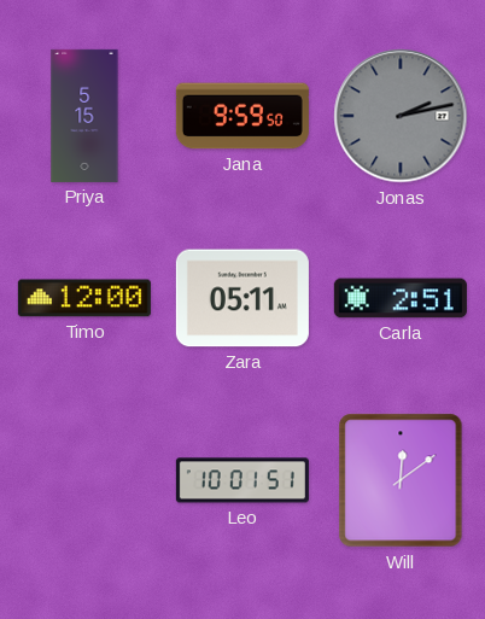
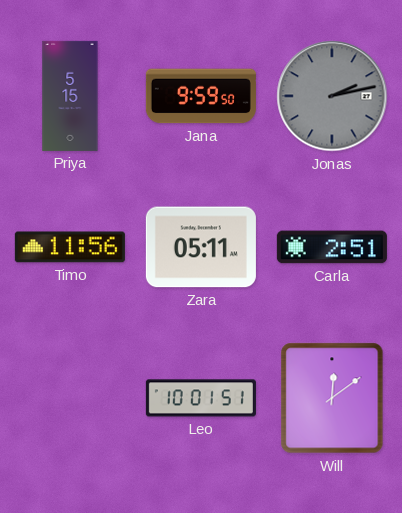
Timo: 12:00 -> 11:56
